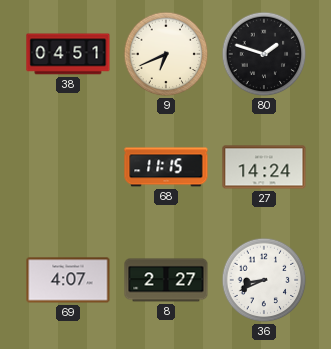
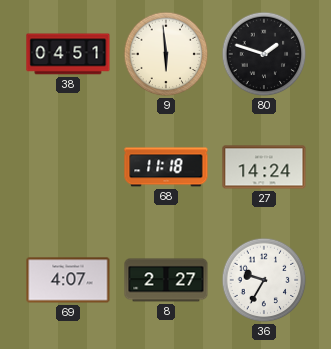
9: 6:41 -> 5:59
68: 11:15 -> 11:18
36: 8:41 -> 9:35
